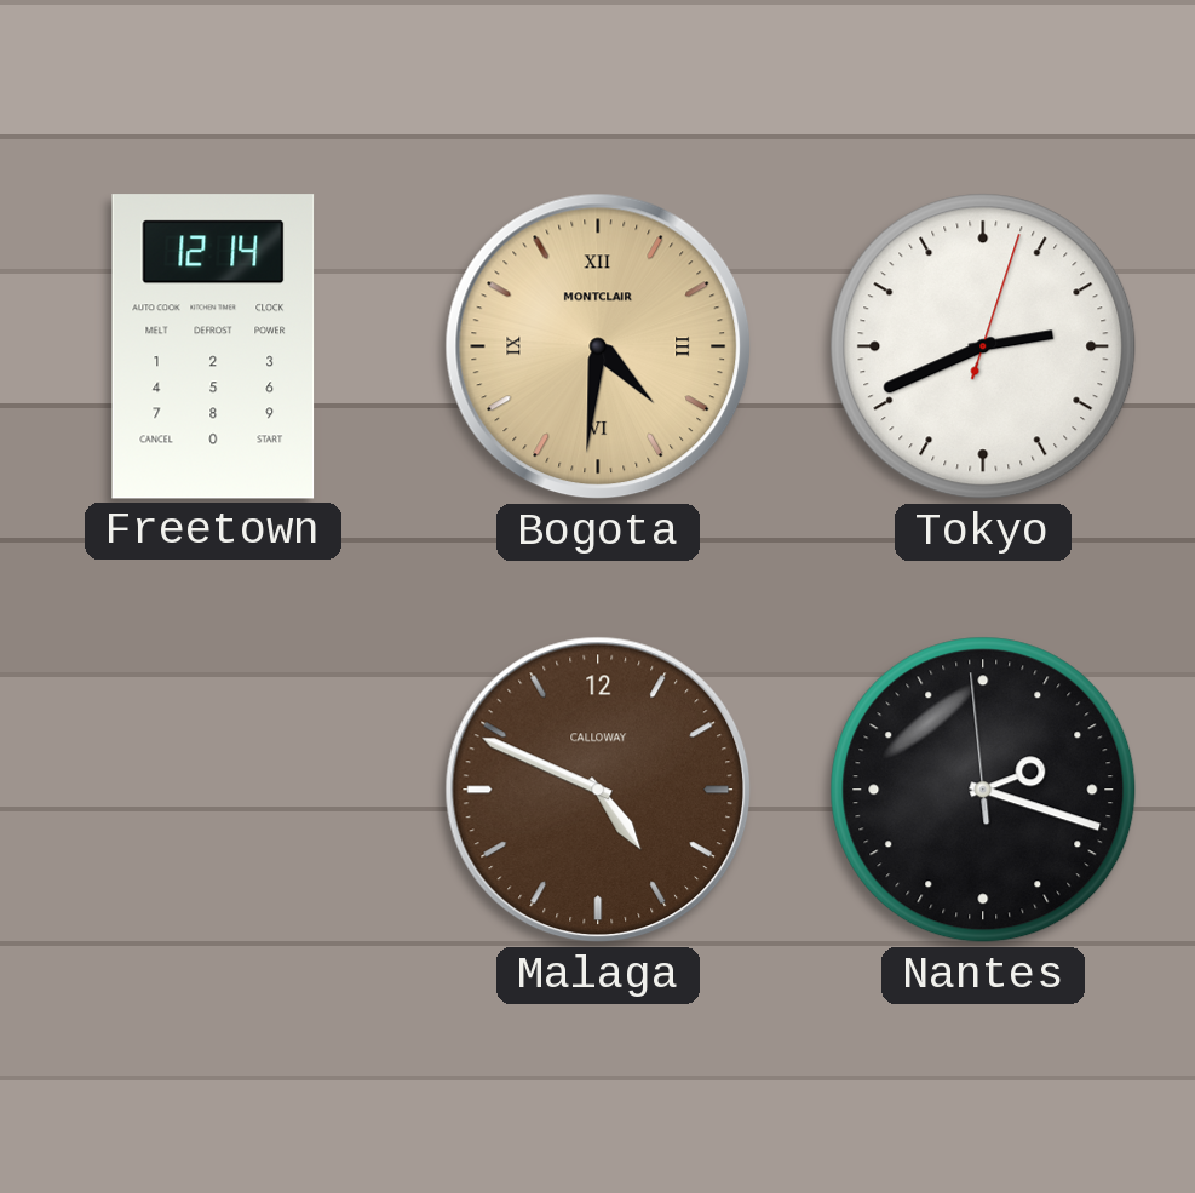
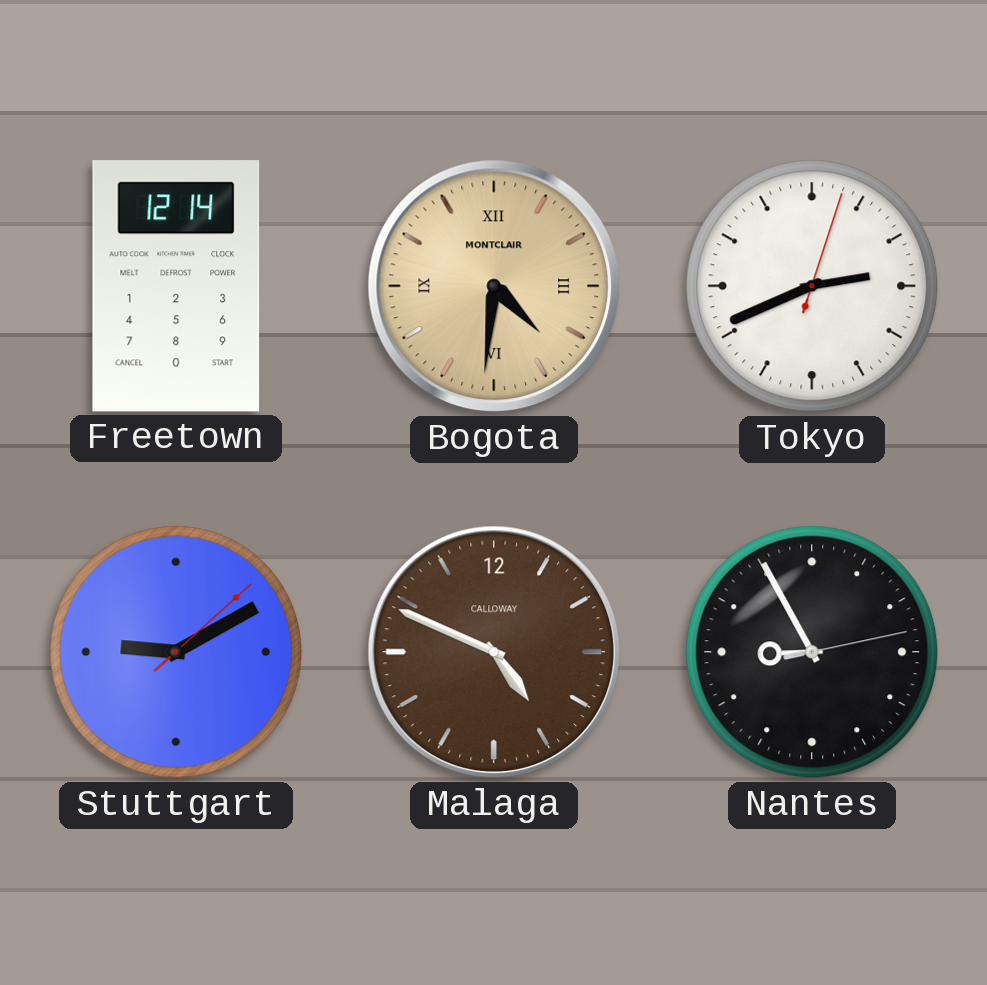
Stuttgart: none -> 9:10
Nantes: 2:17 -> 8:55
